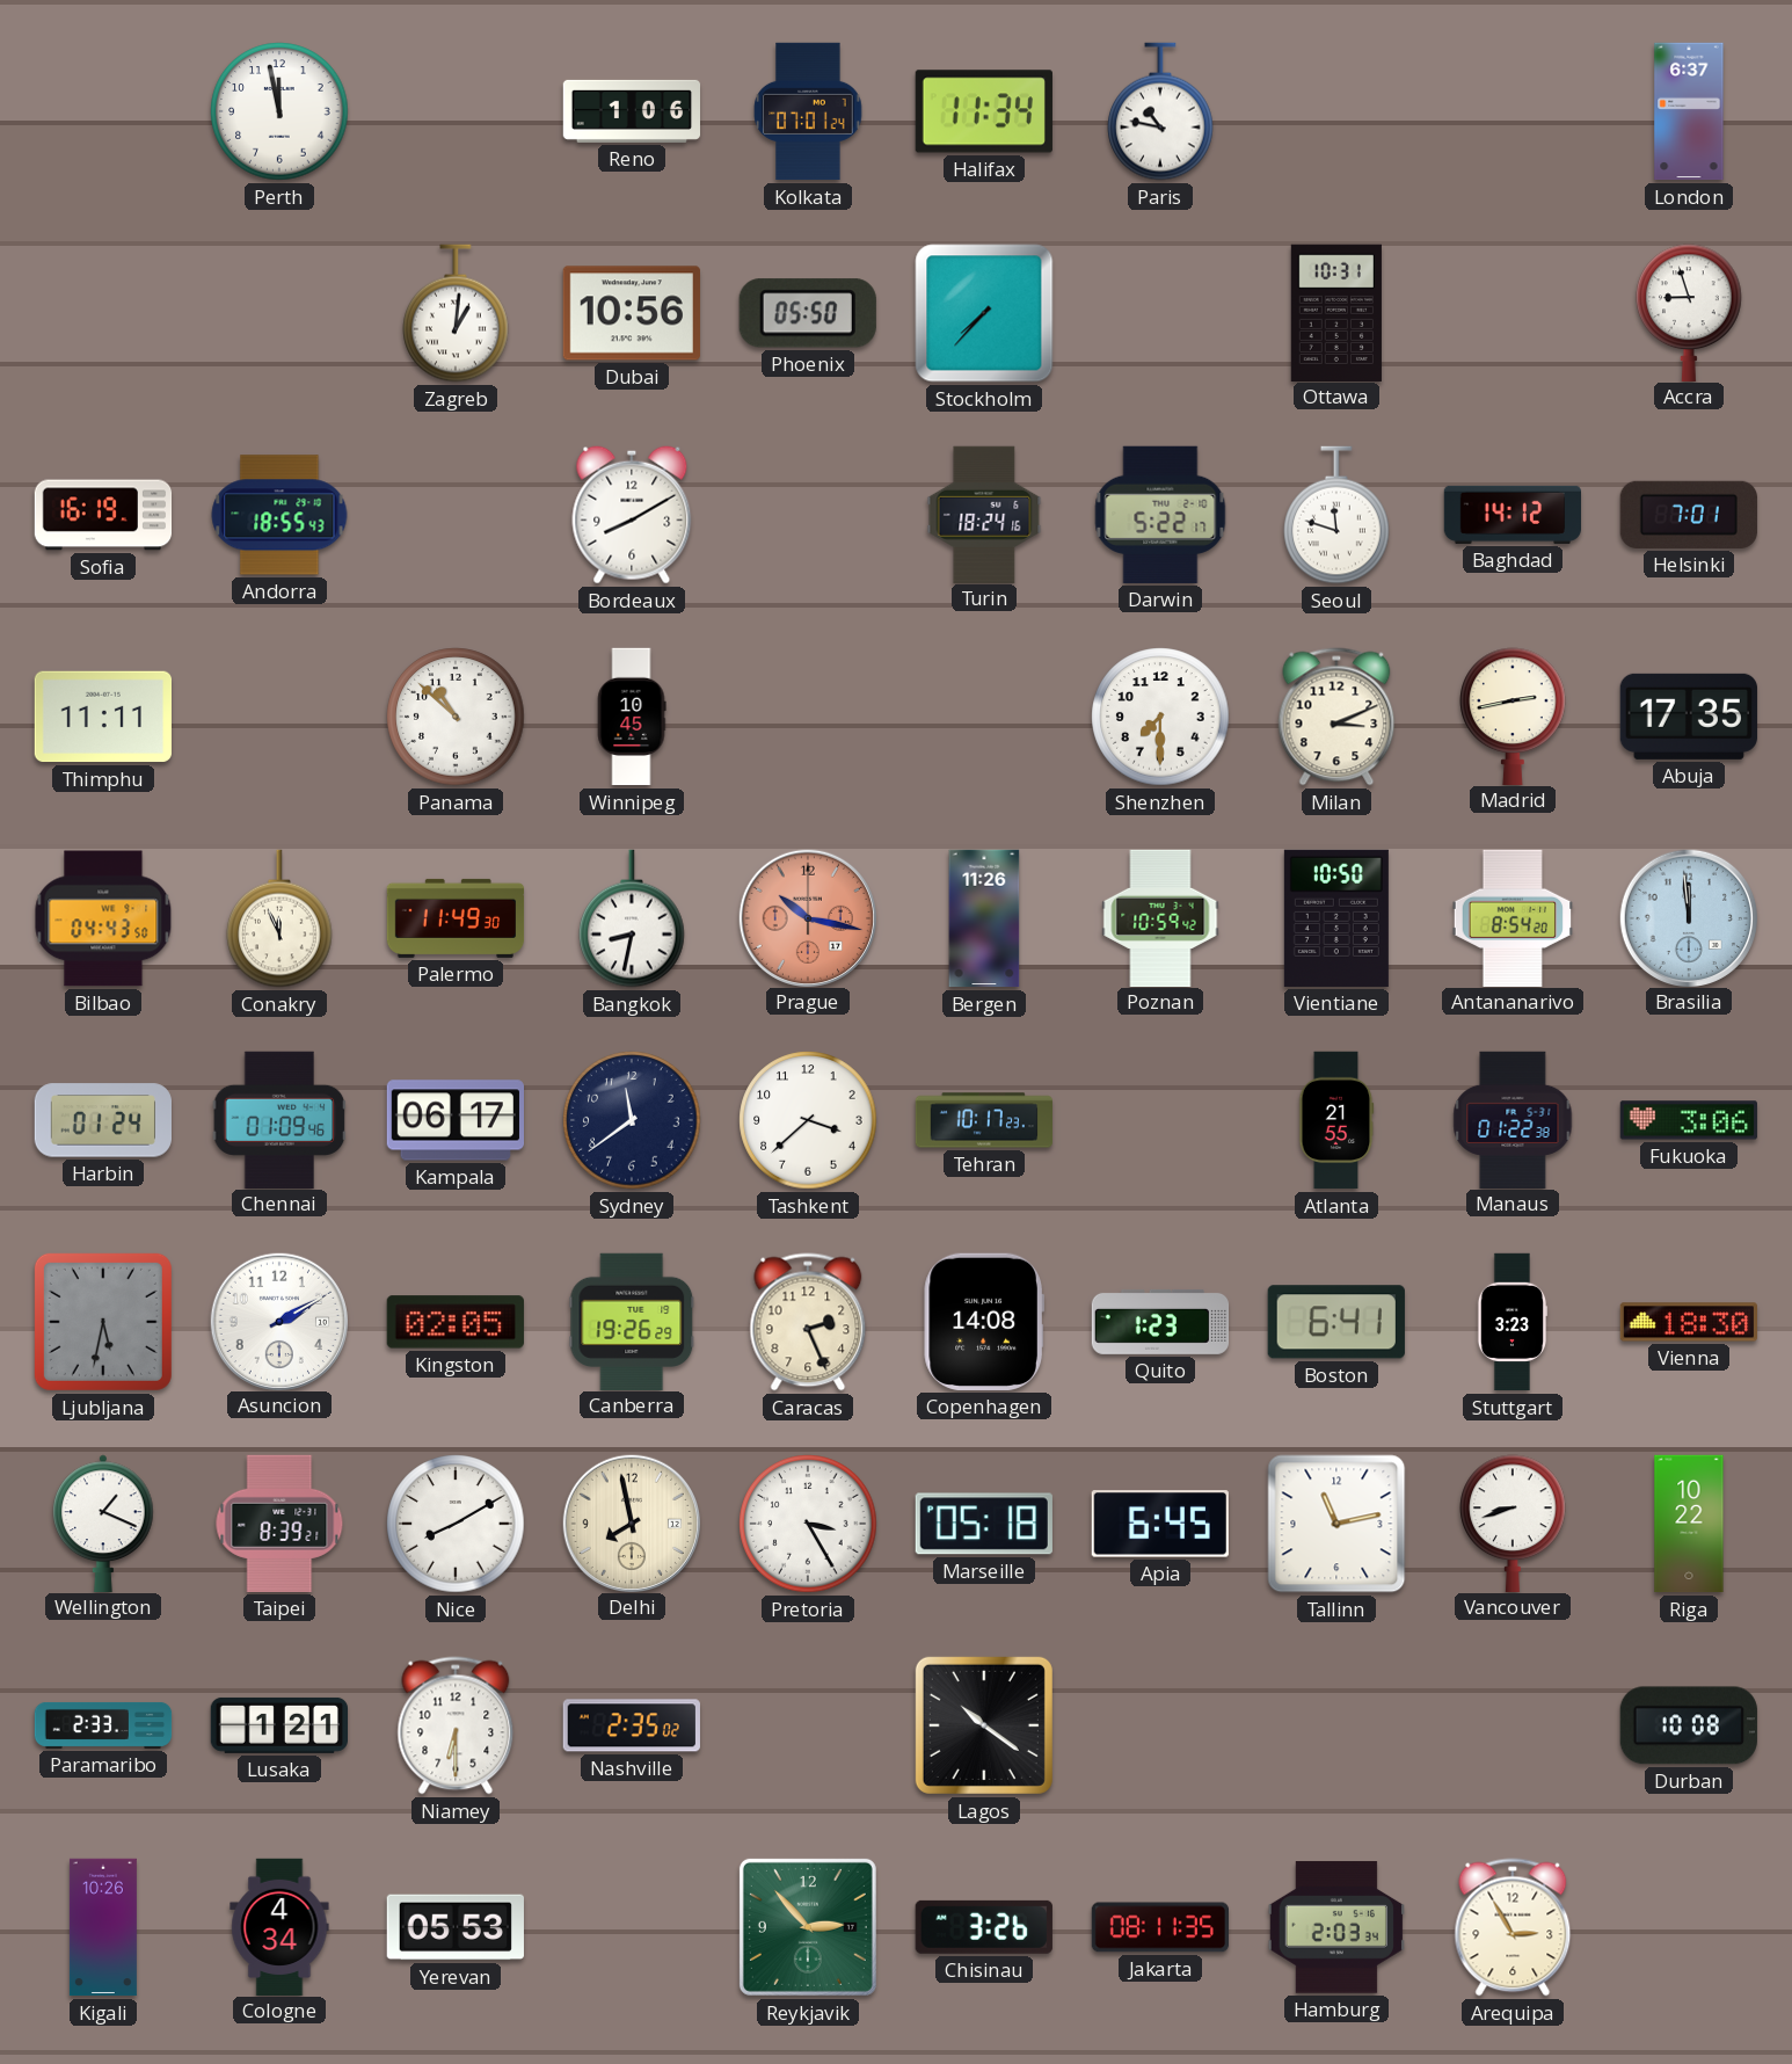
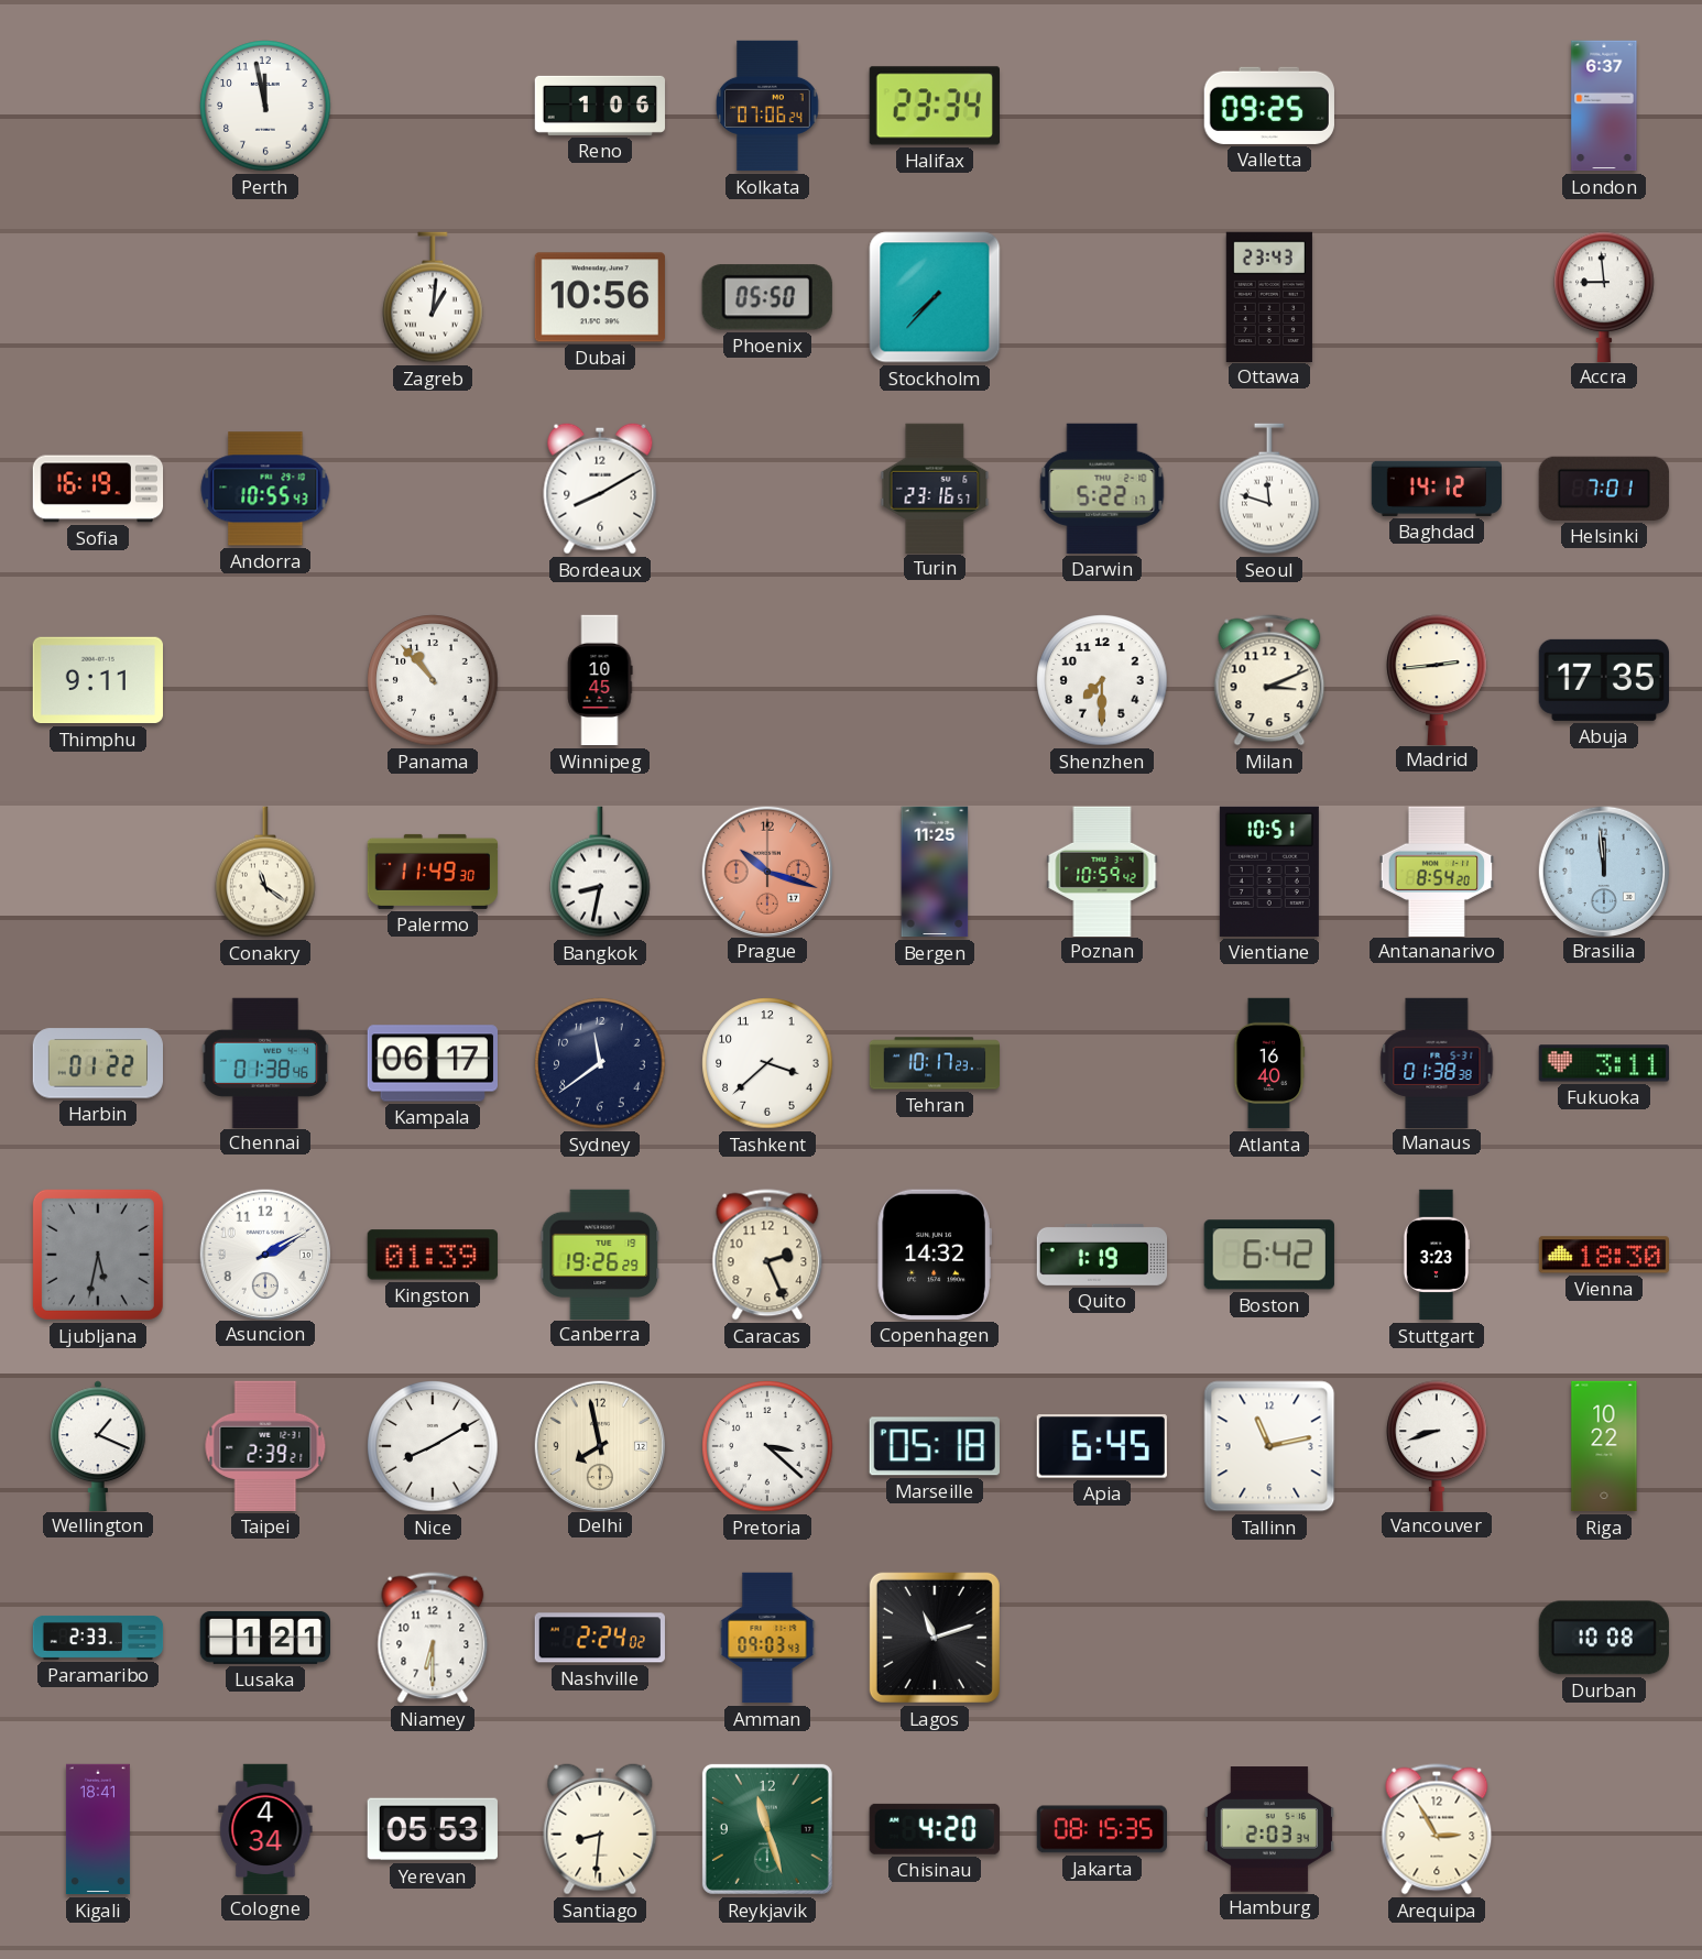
Kolkata: 07:01 -> 07:06
Halifax: 11:34 -> 23:34
Paris: 10:47 -> none
Valletta: none -> 09:25
Ottawa: 10:31 -> 23:43
Accra: 8:57 -> 8:59
Andorra: 18:55 -> 10:55
Turin: 18:24 -> 23:16
Thimphu: 11:11 -> 9:11
Panama: 10:52 -> 10:53
Madrid: 2:43 -> 2:44
Bilbao: 04:43 -> none
Conakry: 11:56 -> 11:21
Prague: 10:17 -> 10:18
Bergen: 11:26 -> 11:25
Vientiane: 10:50 -> 10:51
Harbin: 01:24 -> 01:22
Chennai: 01:09 -> 01:38
Atlanta: 21:55 -> 16:40
Manaus: 01:22 -> 01:38
Fukuoka: 3:06 -> 3:11
Kingston: 02:05 -> 01:39
Copenhagen: 14:08 -> 14:32
Quito: 1:23 -> 1:19
Boston: 6:41 -> 6:42
Taipei: 8:39 -> 2:39
Pretoria: 3:25 -> 3:22
Nashville: 2:35 -> 2:24
Amman: none -> 09:03
Lagos: 10:21 -> 11:12
Kigali: 10:26 -> 18:41
Santiago: none -> 8:31
Reykjavik: 2:53 -> 11:27
Chisinau: 3:26 -> 4:20
Jakarta: 08:11 -> 08:15
